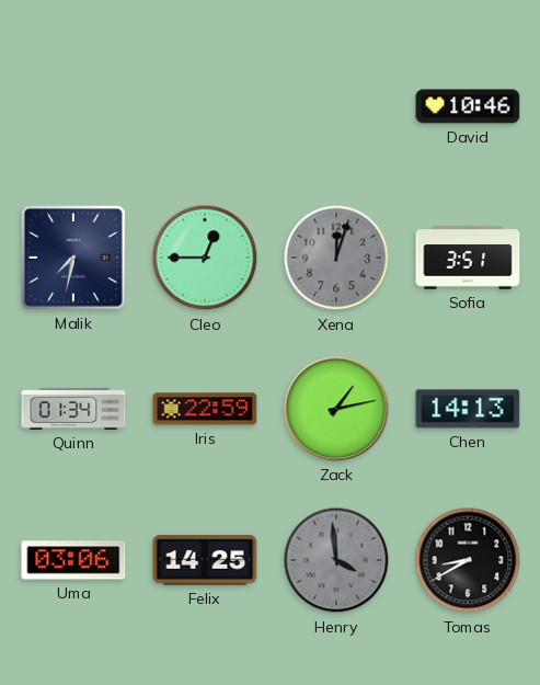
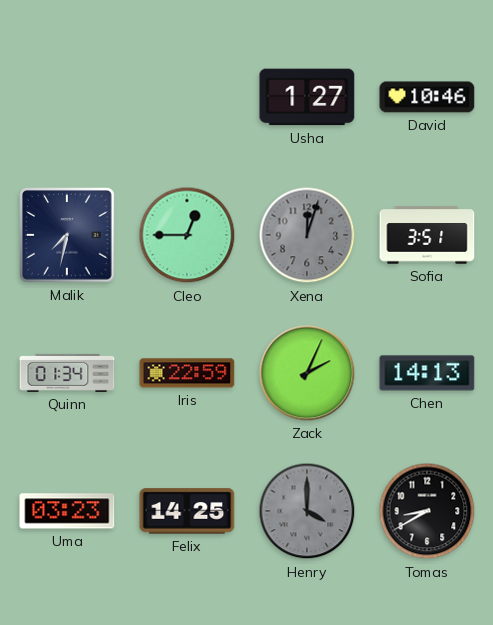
Usha: none -> 1:27
Zack: 1:13 -> 2:04
Uma: 03:06 -> 03:23
Henry: 3:59 -> 4:00
